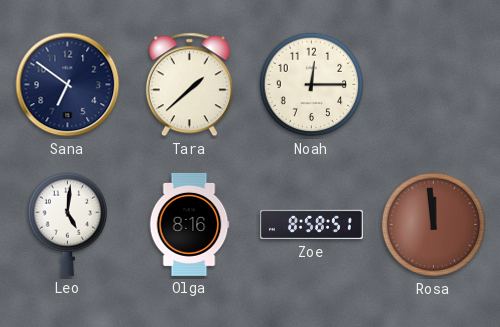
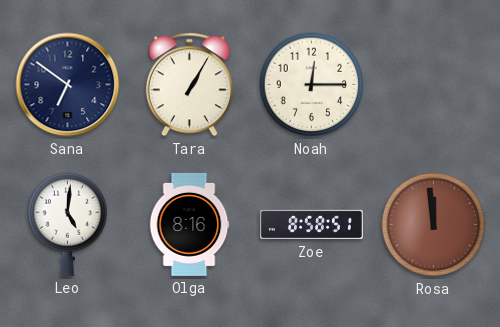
Tara: 1:38 -> 1:05
